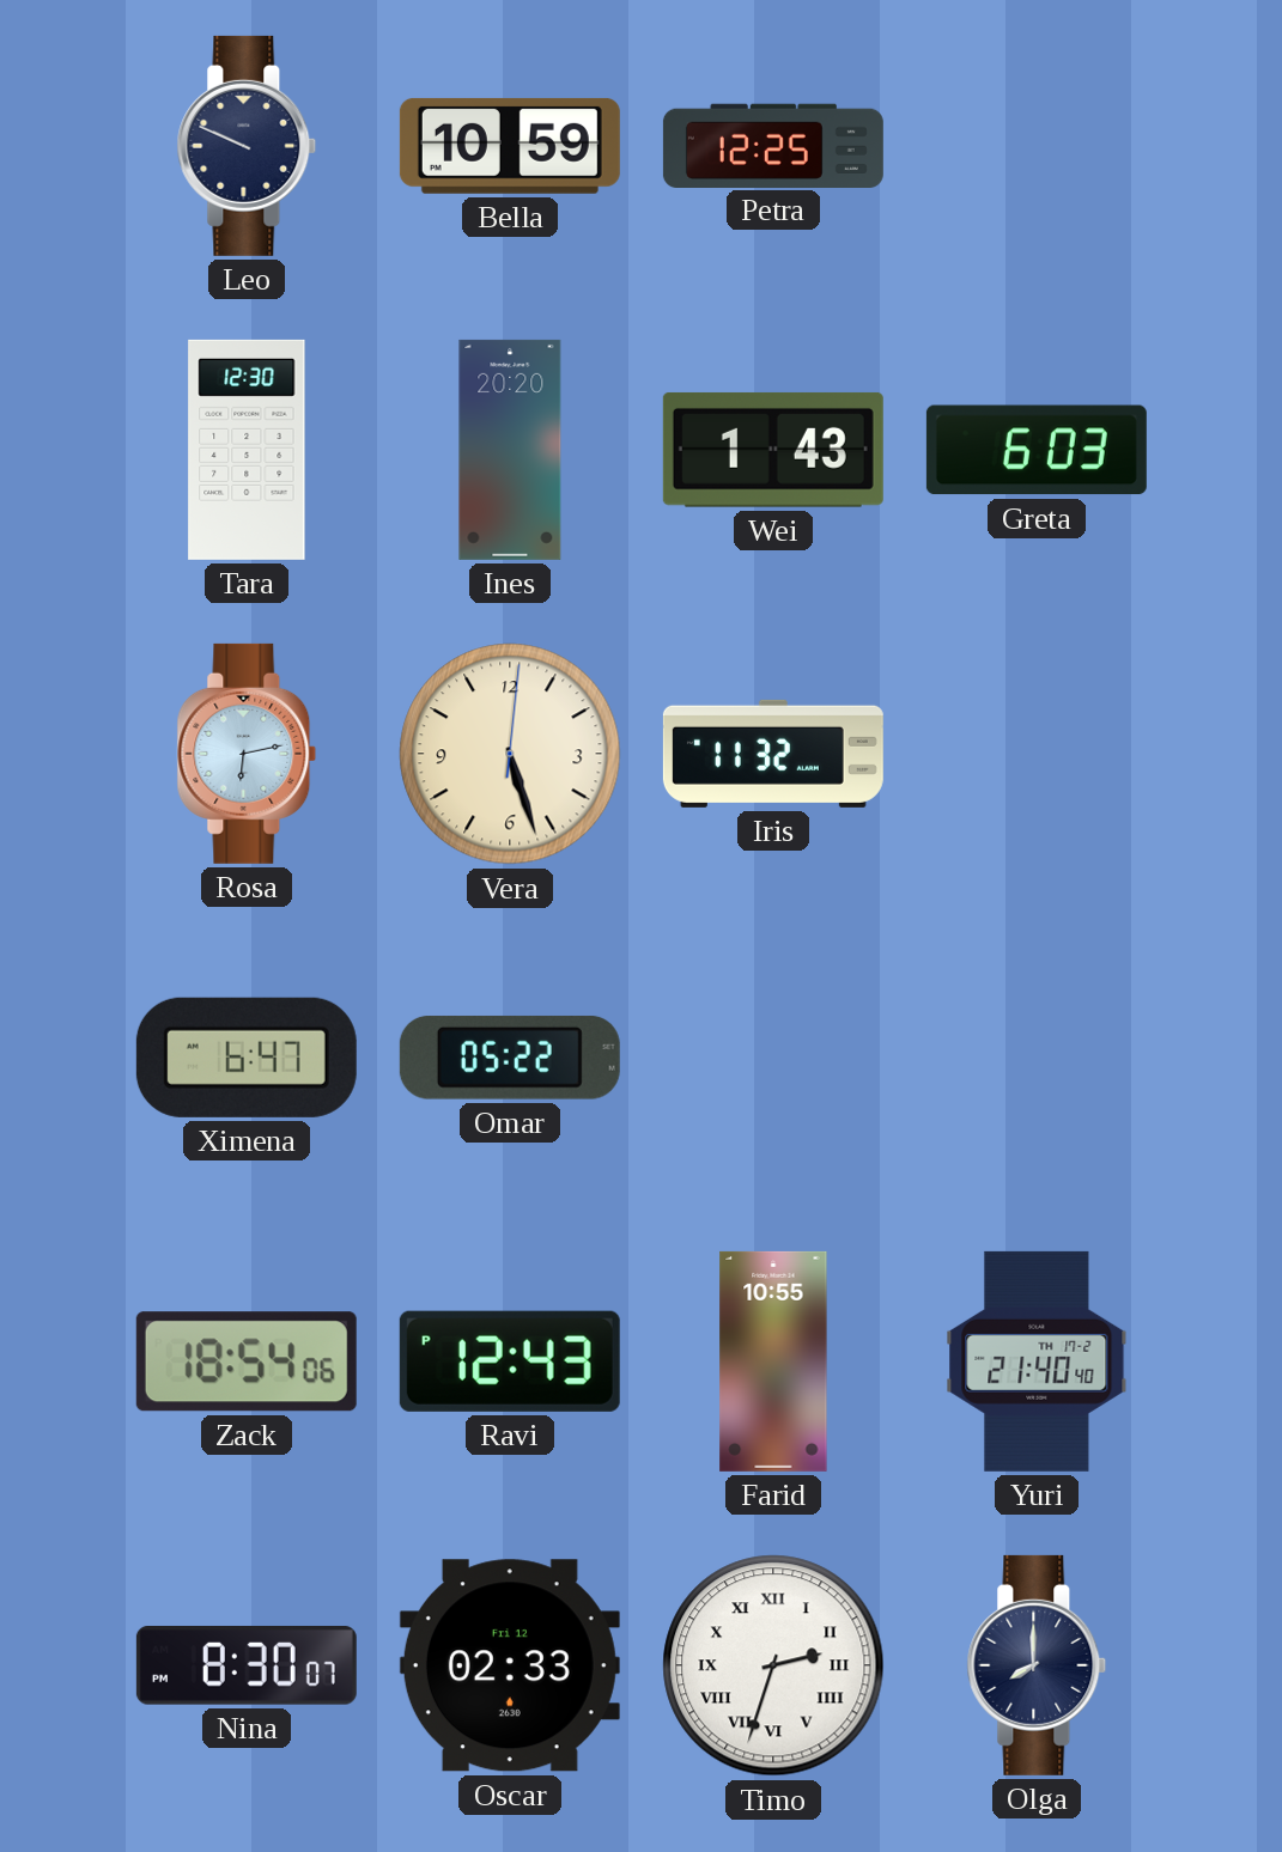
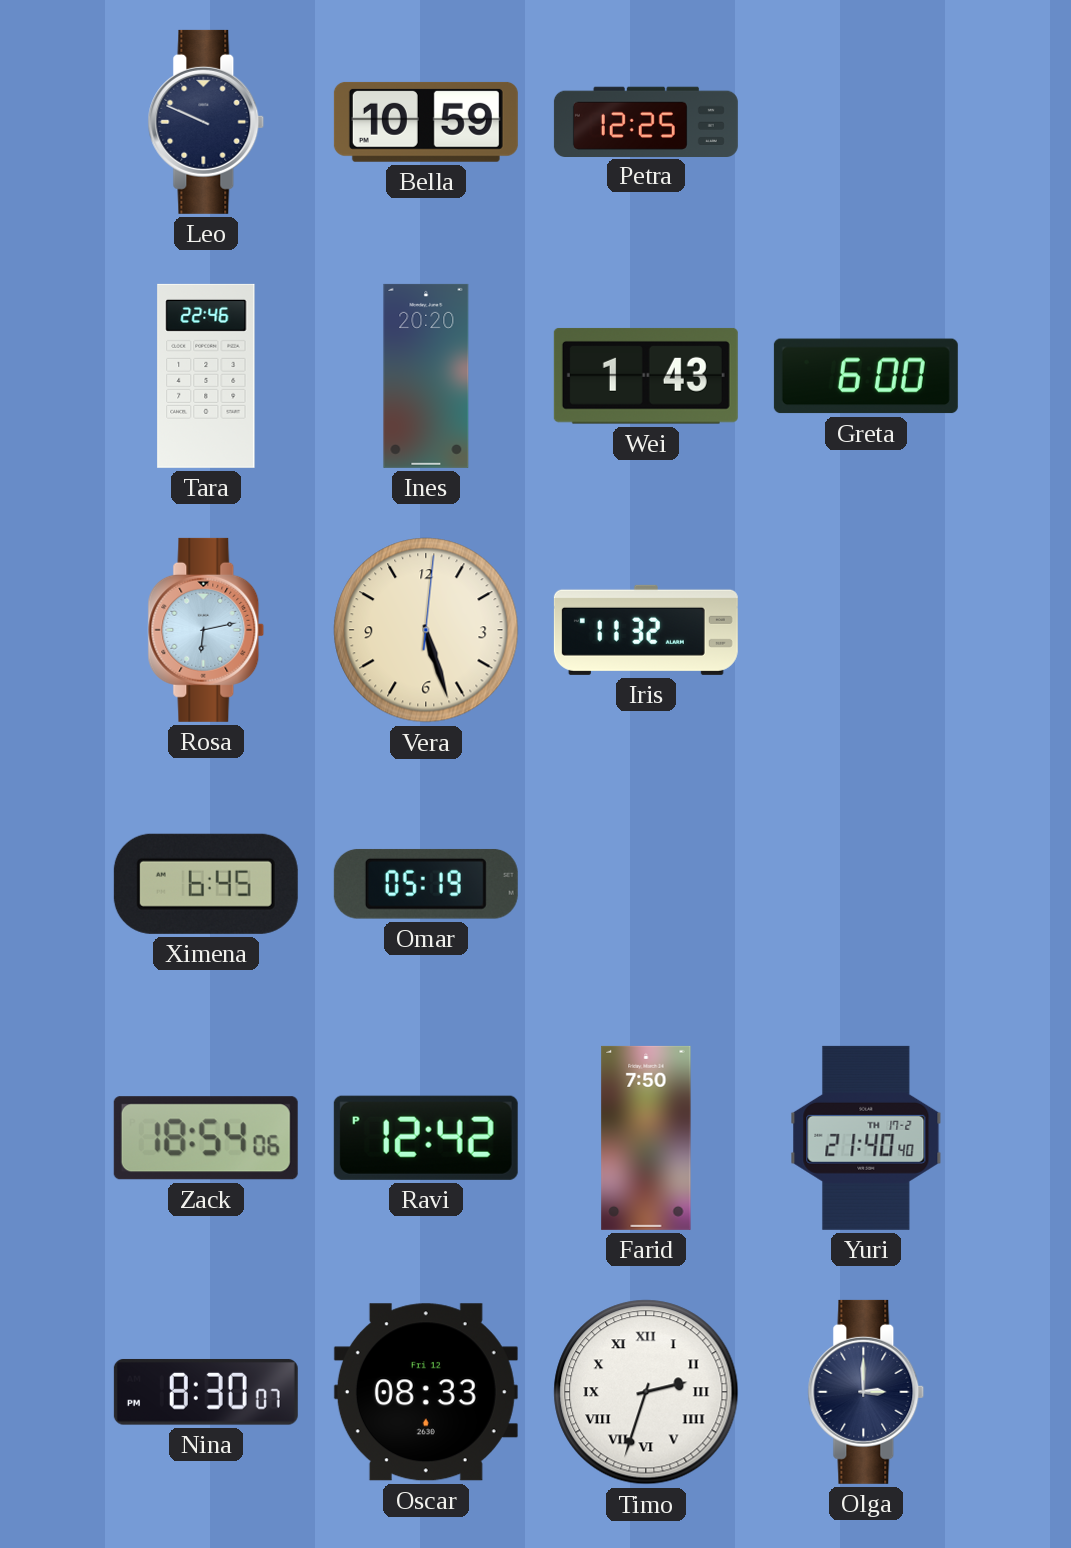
Tara: 12:30 -> 22:46
Greta: 6:03 -> 6:00
Ximena: 6:47 -> 6:45
Omar: 05:22 -> 05:19
Ravi: 12:43 -> 12:42
Farid: 10:55 -> 7:50
Oscar: 02:33 -> 08:33
Olga: 8:00 -> 3:00
